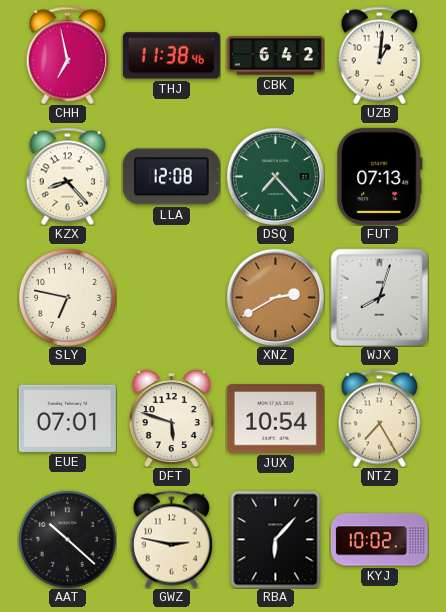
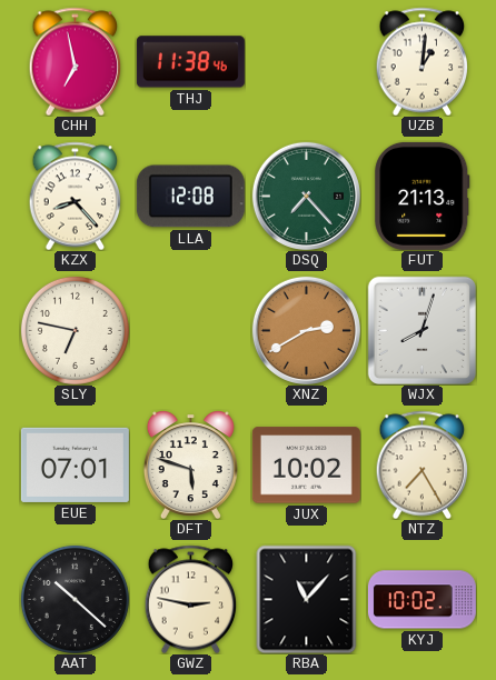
CBK: 6:42 -> none
FUT: 07:13 -> 21:13
JUX: 10:54 -> 10:02
RBA: 6:07 -> 11:07
